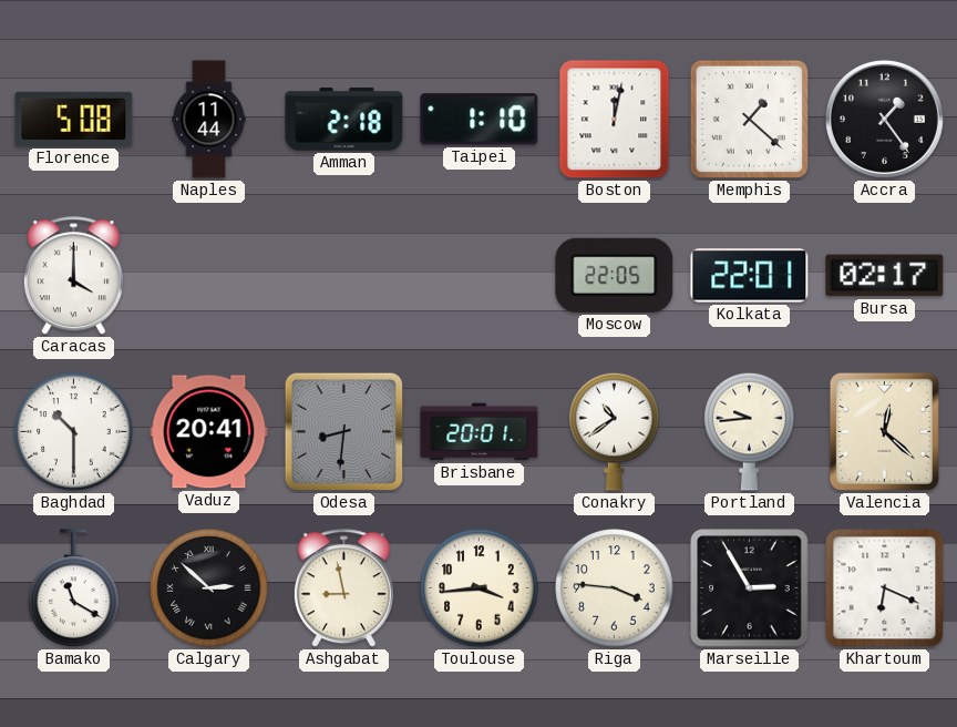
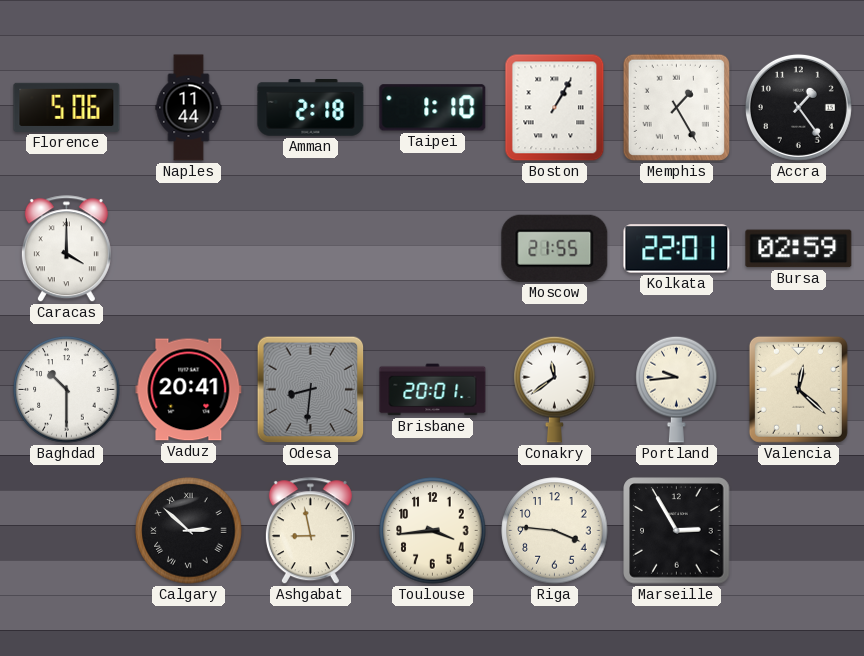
Florence: 5:08 -> 5:06
Boston: 12:02 -> 1:05
Memphis: 1:22 -> 1:25
Moscow: 22:05 -> 21:55
Bursa: 02:17 -> 02:59
Conakry: 10:39 -> 11:39
Bamako: 11:20 -> none
Khartoum: 6:19 -> none
